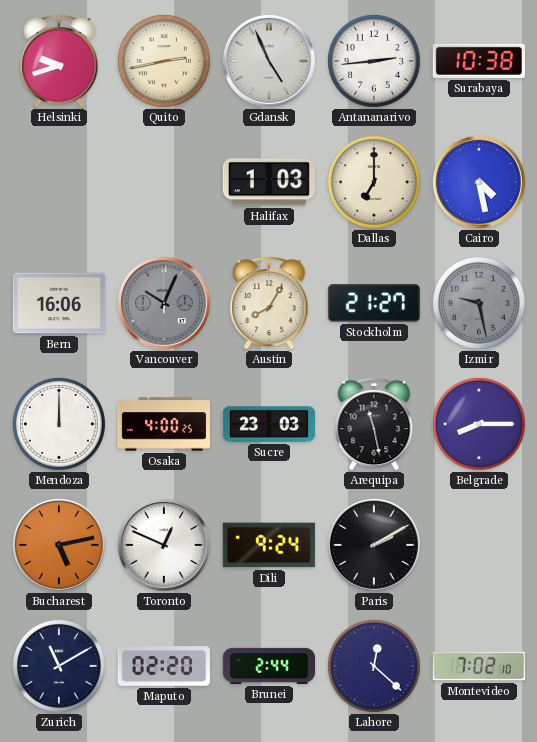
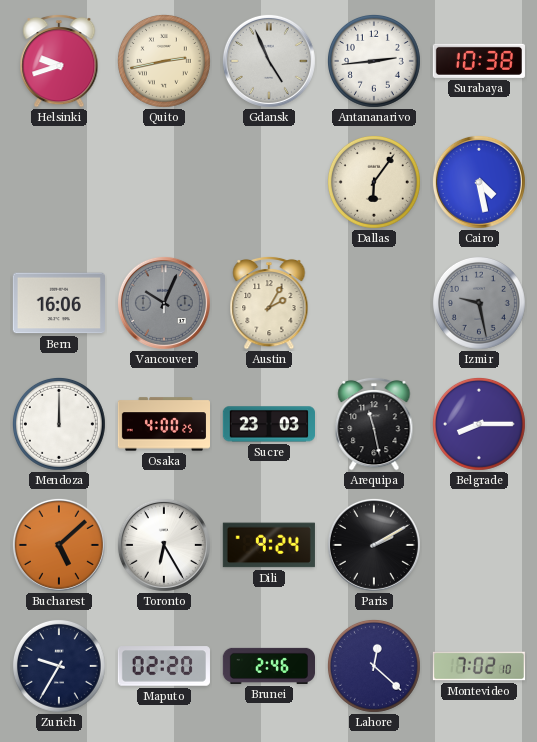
Halifax: 1:03 -> none
Dallas: 7:00 -> 6:06
Austin: 8:05 -> 2:05
Stockholm: 21:27 -> none
Bucharest: 5:13 -> 5:08
Toronto: 12:49 -> 6:25
Zurich: 11:10 -> 9:35
Brunei: 2:44 -> 2:46
